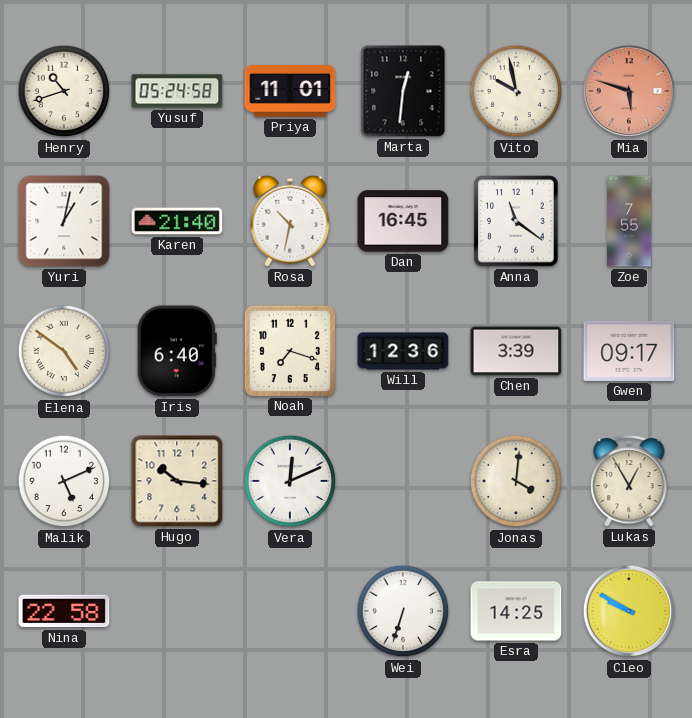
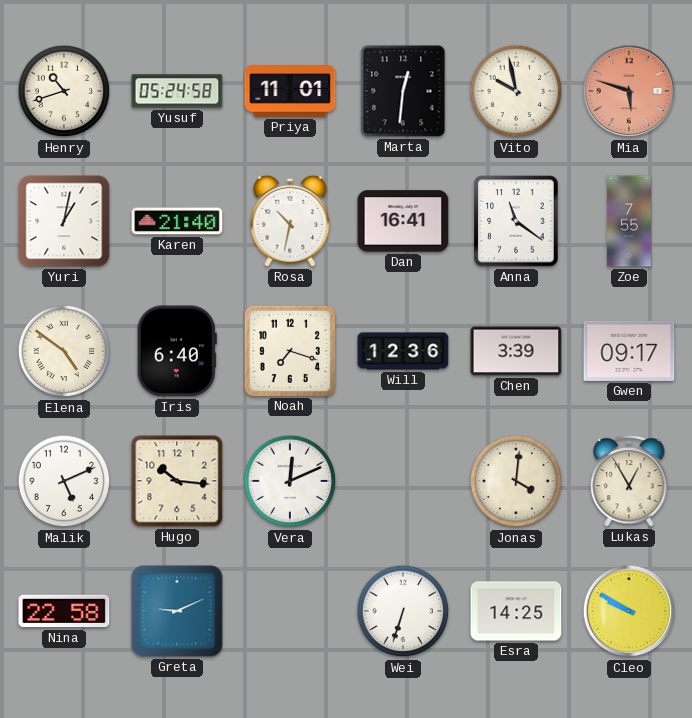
Dan: 16:45 -> 16:41
Greta: none -> 9:11
